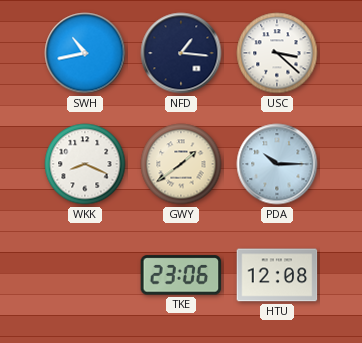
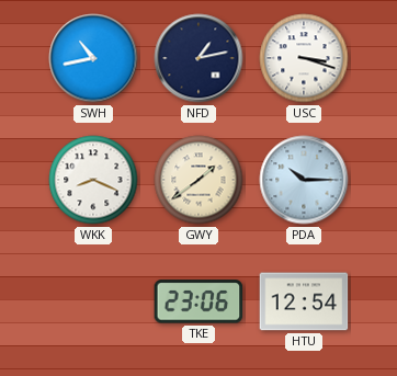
NFD: 1:16 -> 1:13
USC: 3:22 -> 3:18
HTU: 12:08 -> 12:54
